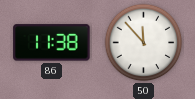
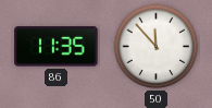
86: 11:38 -> 11:35
